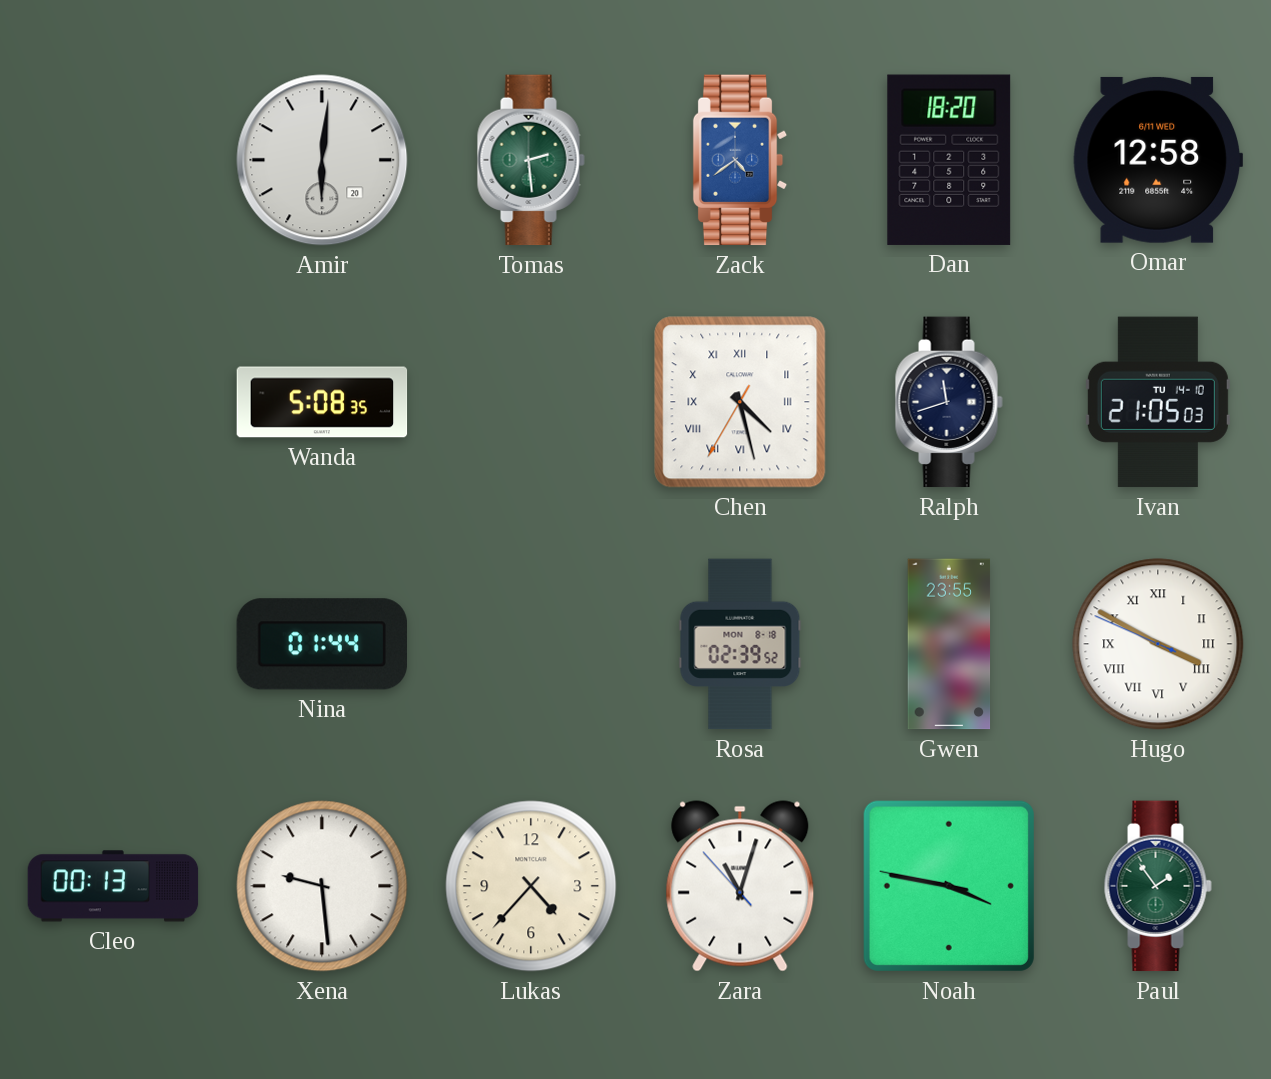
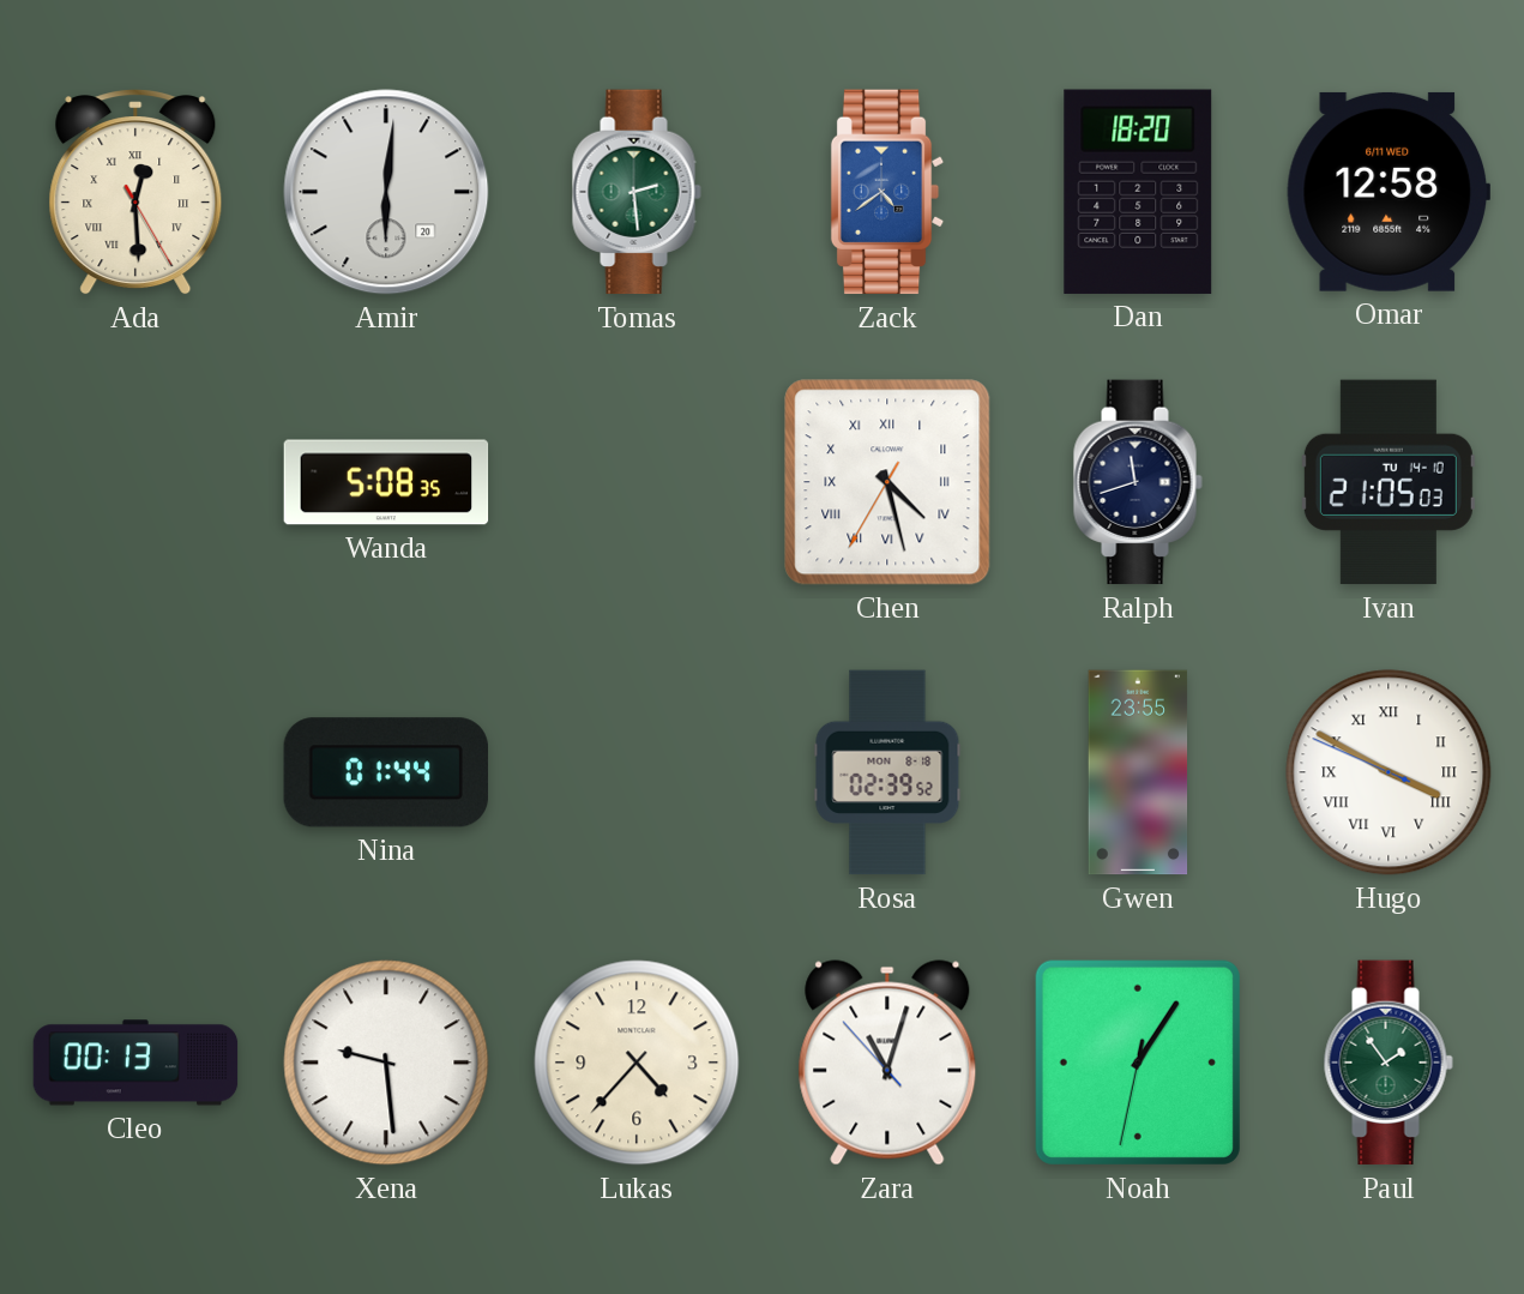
Ada: none -> 12:29
Noah: 3:46 -> 1:05
